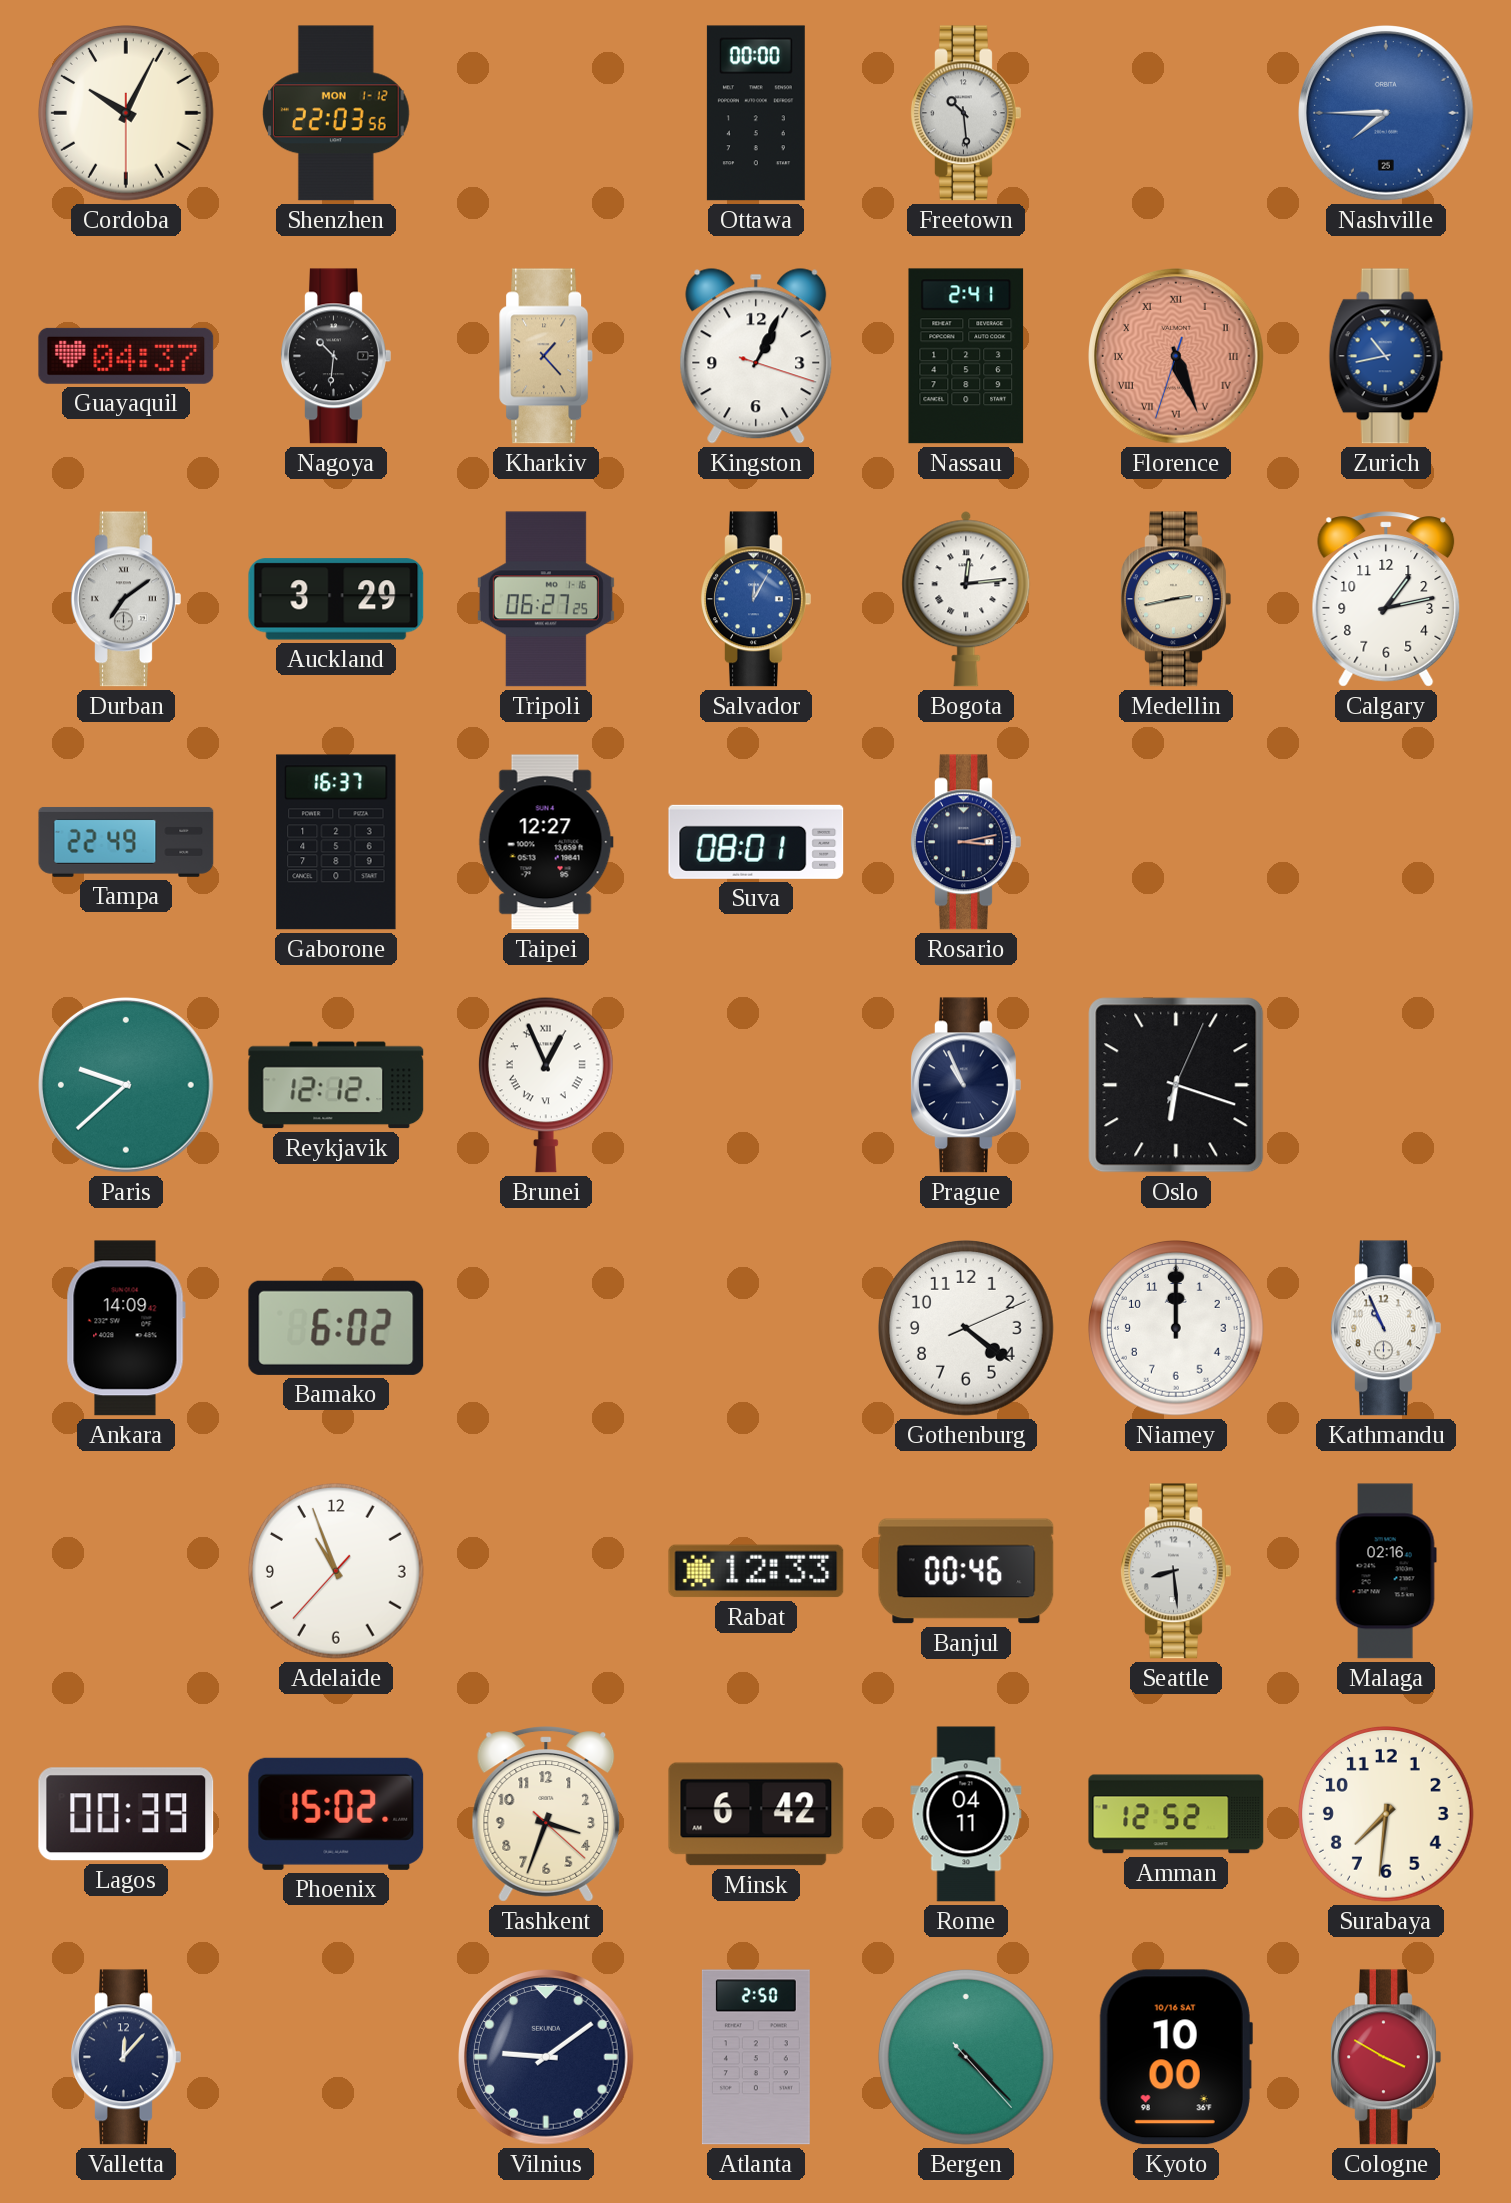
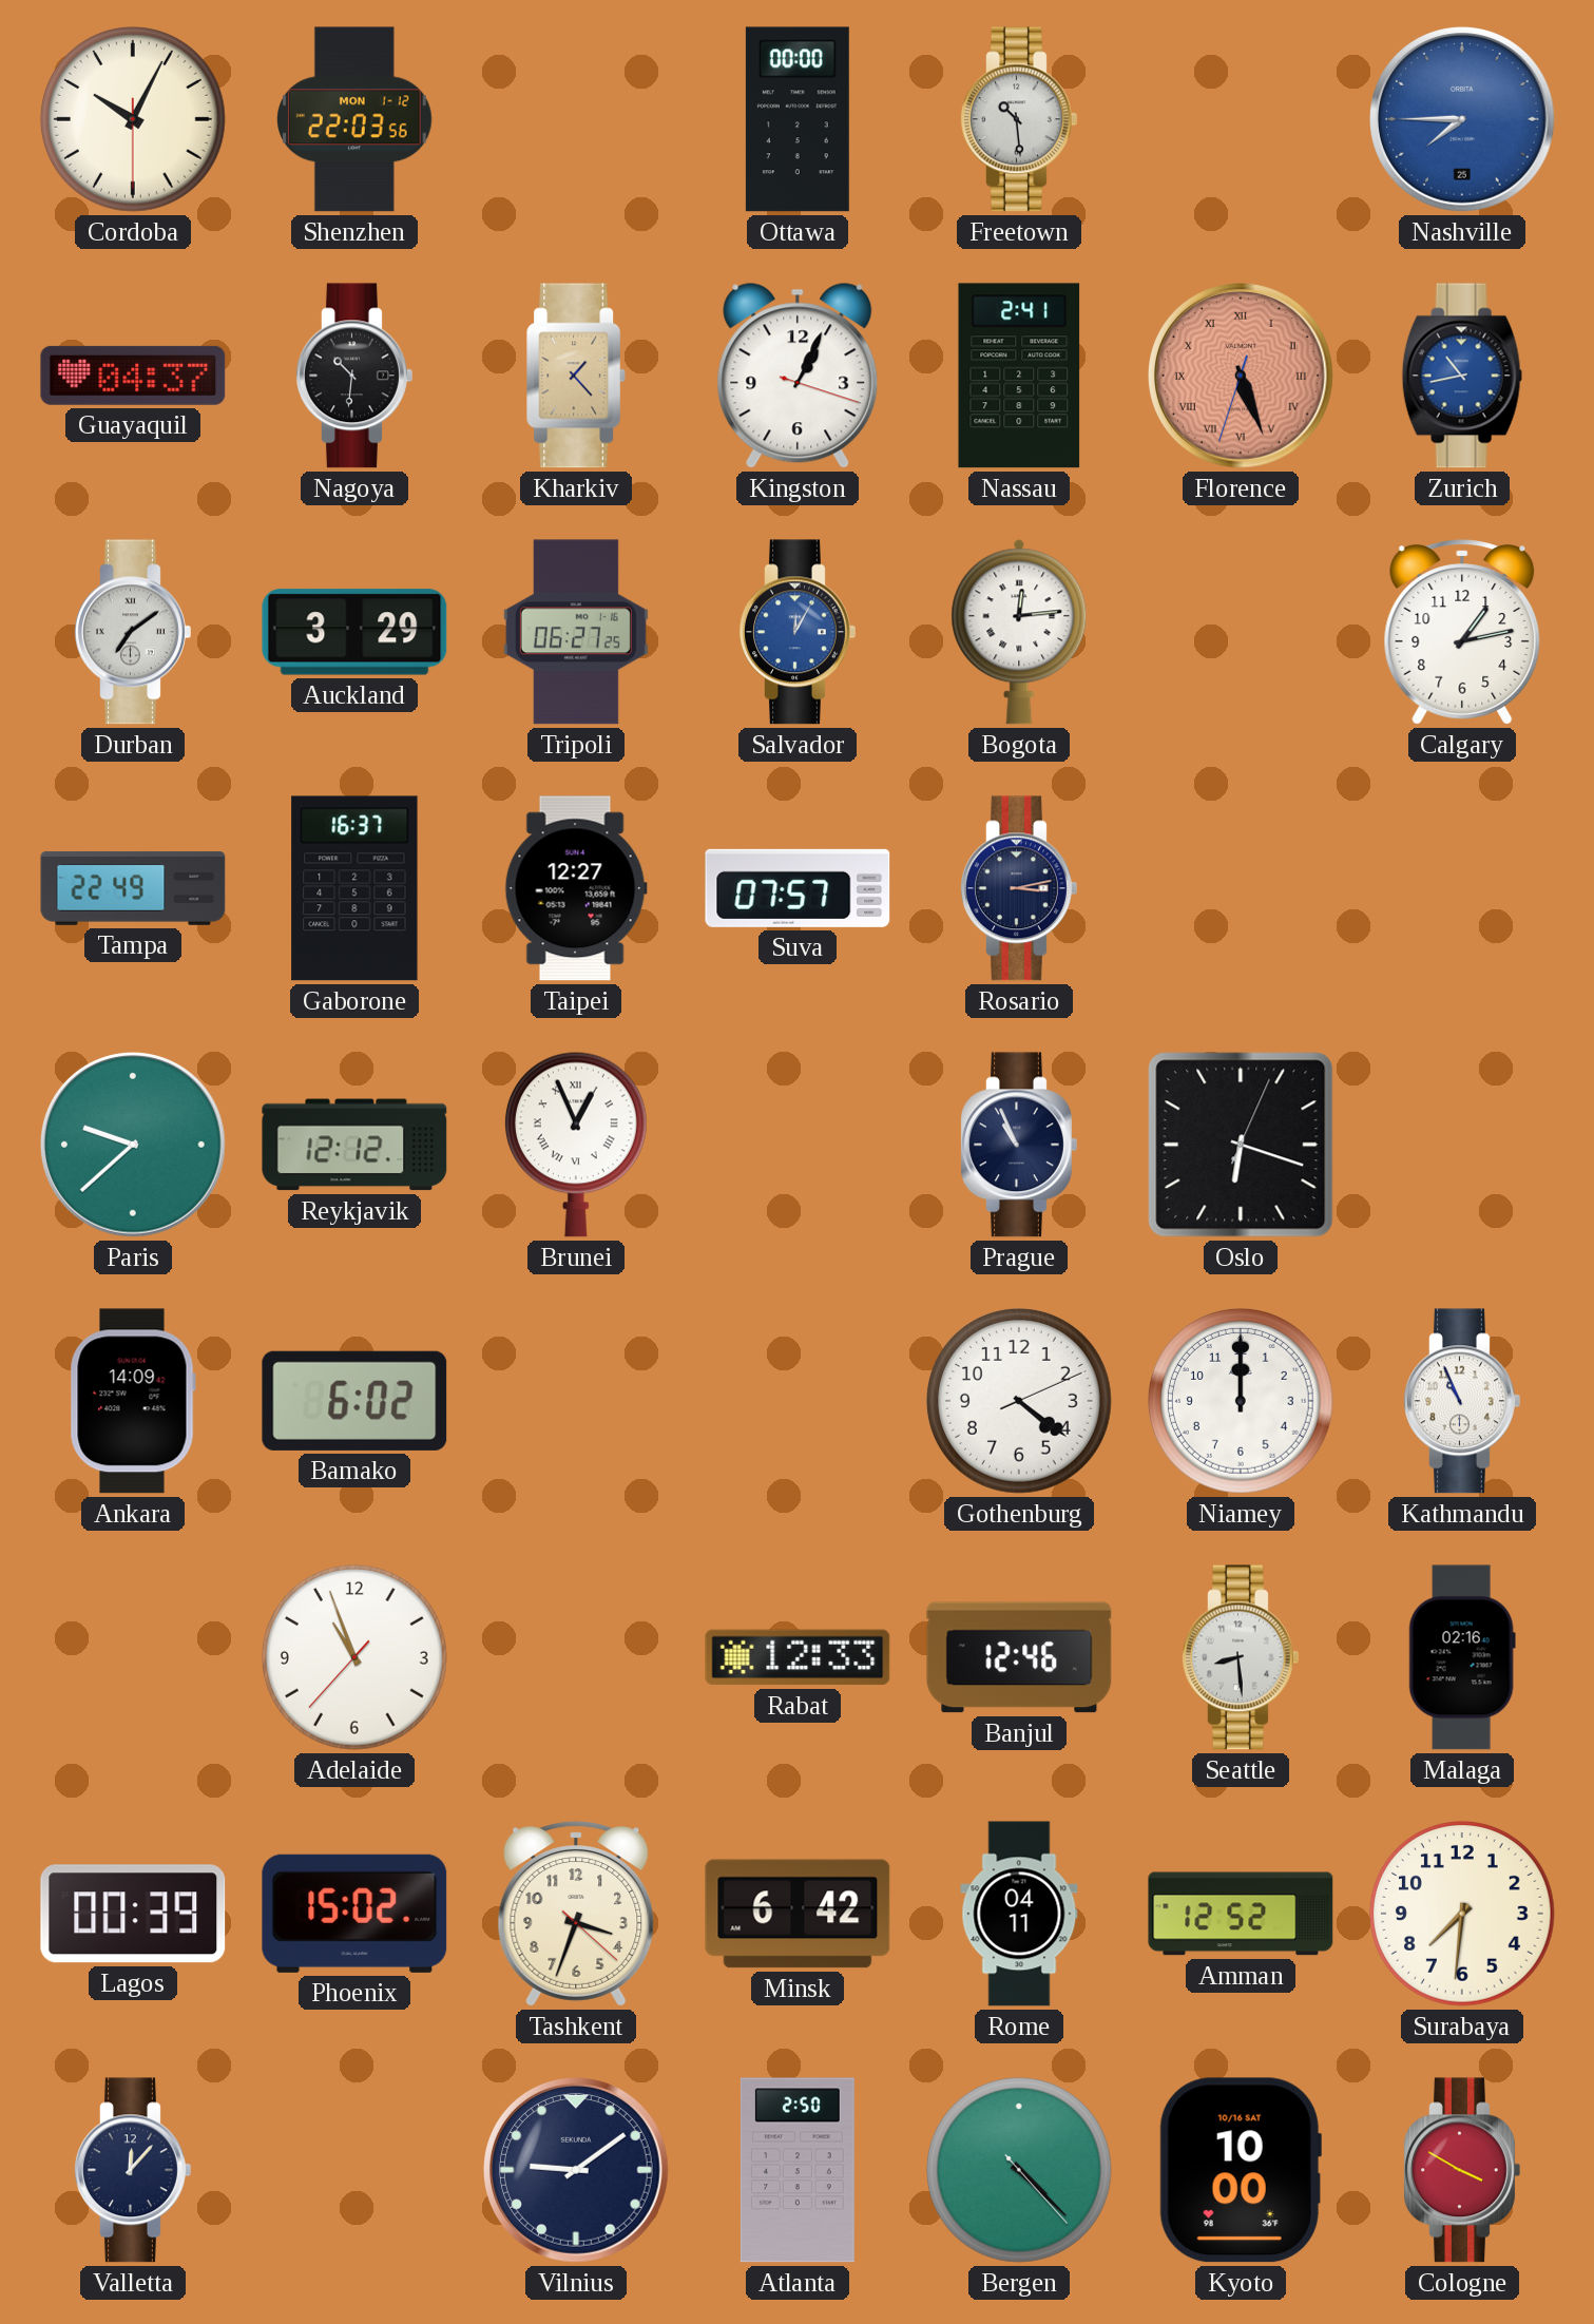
Medellin: 2:43 -> none
Suva: 08:01 -> 07:57
Banjul: 00:46 -> 12:46
